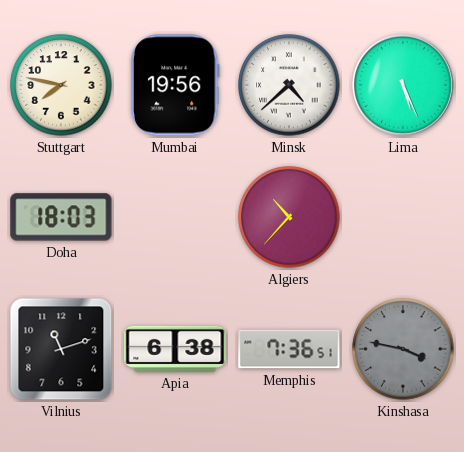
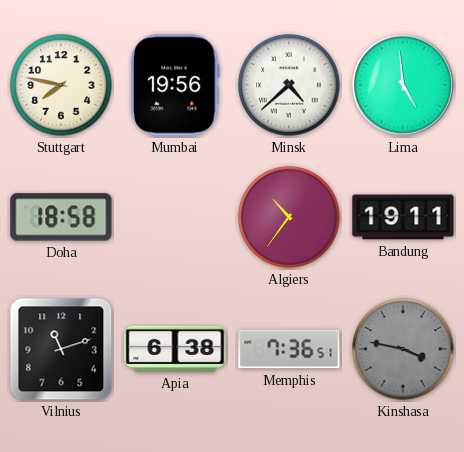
Lima: 5:26 -> 4:59
Doha: 18:03 -> 18:58
Algiers: 10:37 -> 10:36
Bandung: none -> 19:11
